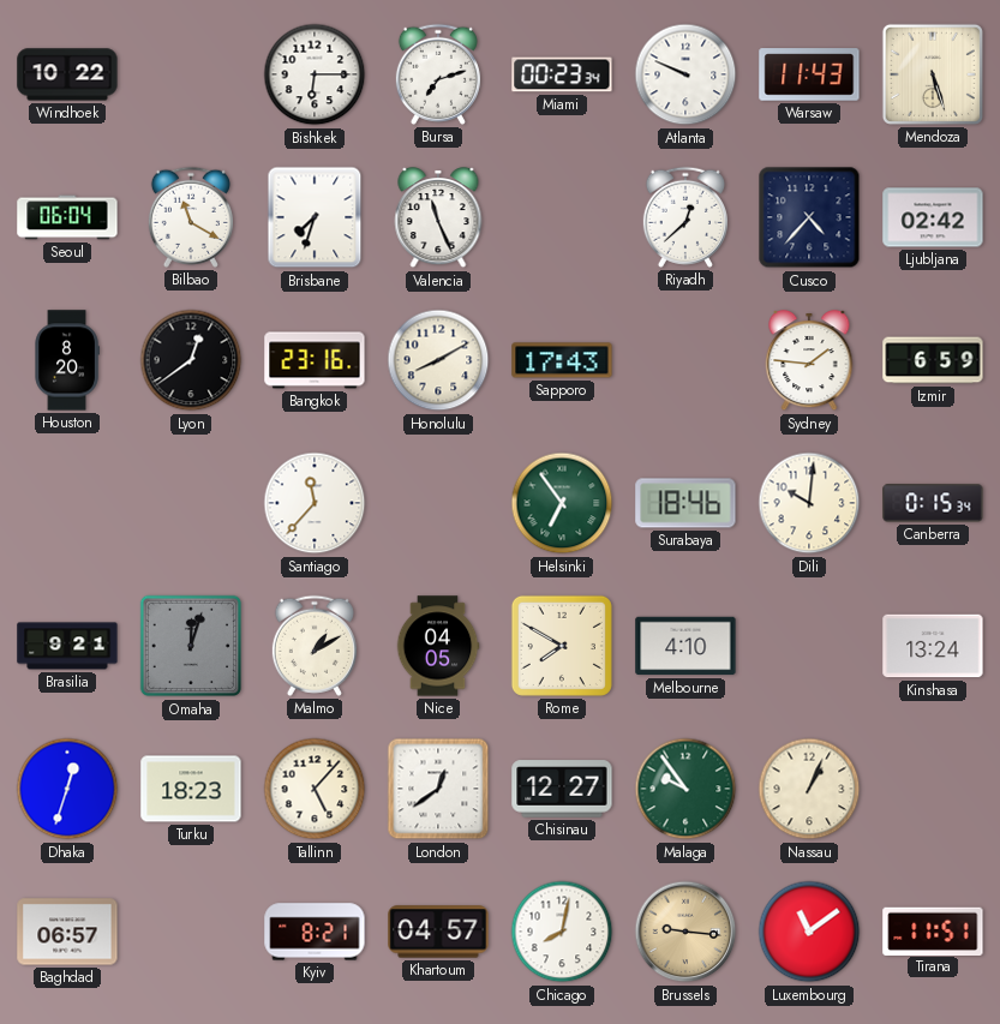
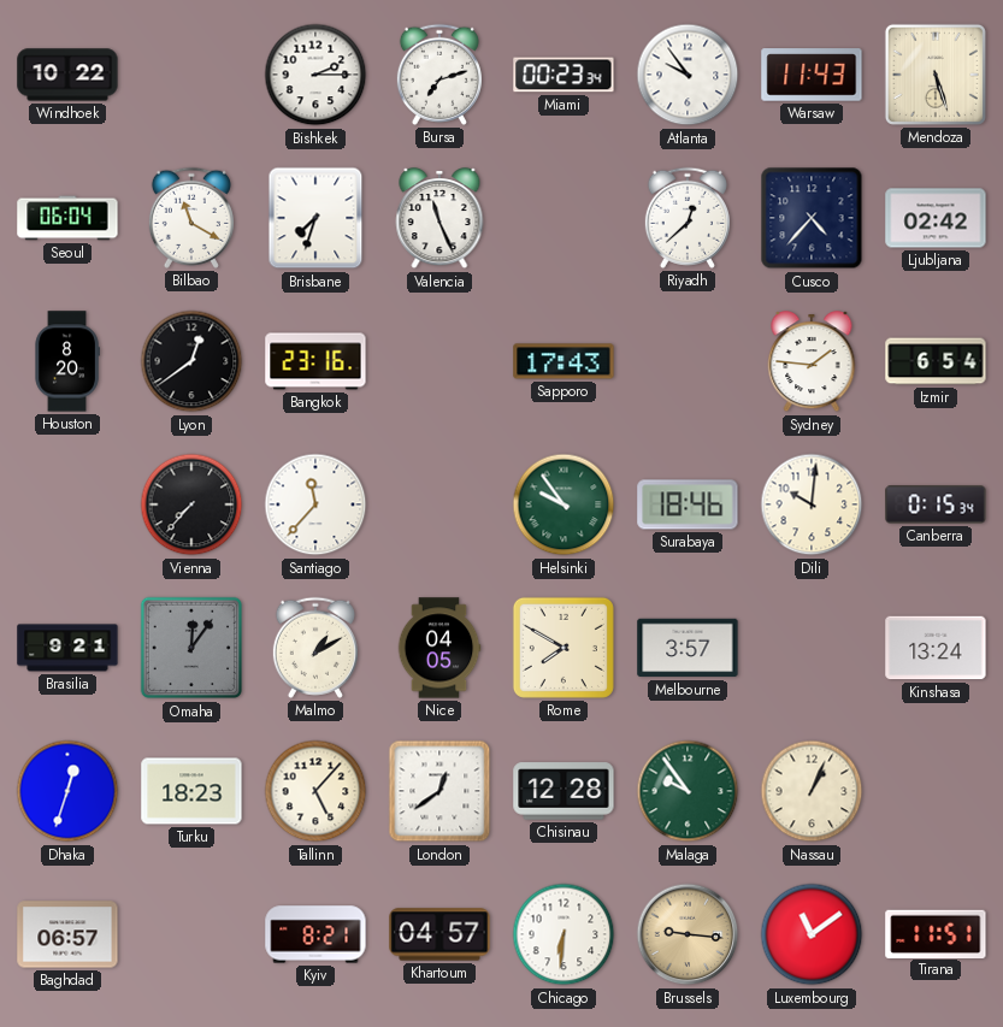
Bishkek: 6:15 -> 2:15
Atlanta: 9:49 -> 9:54
Honolulu: 8:10 -> none
Izmir: 6:59 -> 6:54
Vienna: none -> 7:37
Helsinki: 6:54 -> 9:54
Omaha: 12:03 -> 12:06
Melbourne: 4:10 -> 3:57
Chisinau: 12:27 -> 12:28
Chicago: 8:02 -> 6:31
